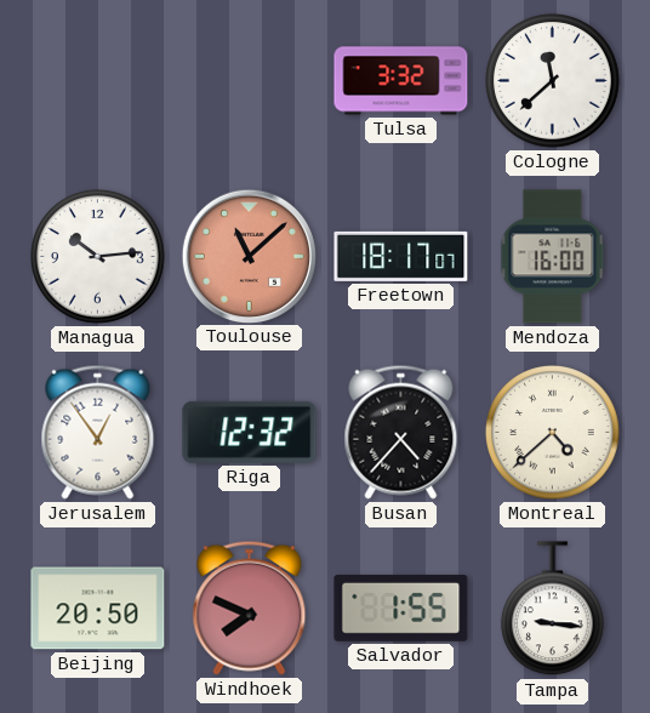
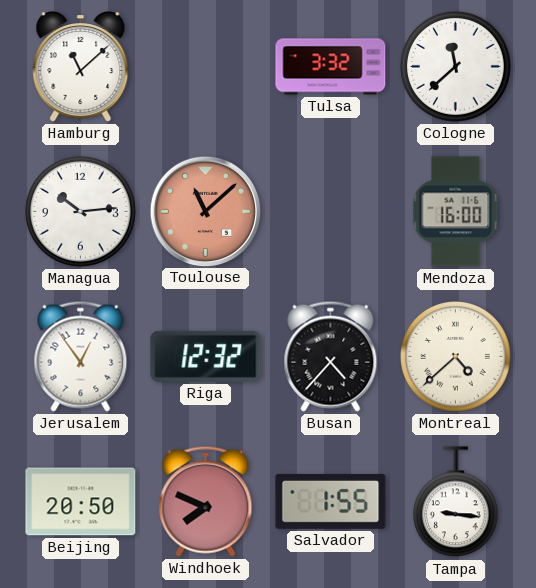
Hamburg: none -> 11:08
Freetown: 18:17 -> none
